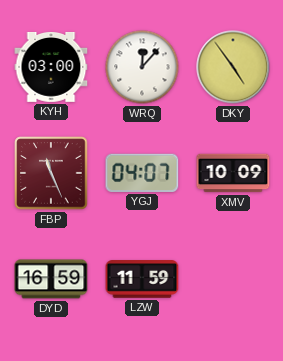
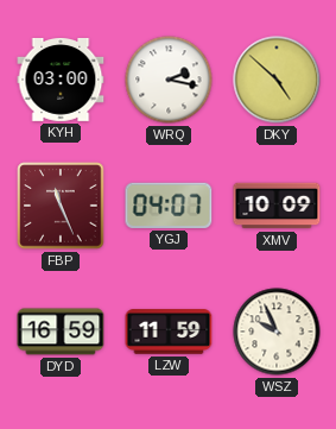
WRQ: 12:07 -> 2:17
DKY: 4:54 -> 4:52
WSZ: none -> 9:56
